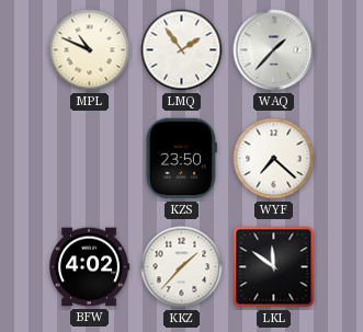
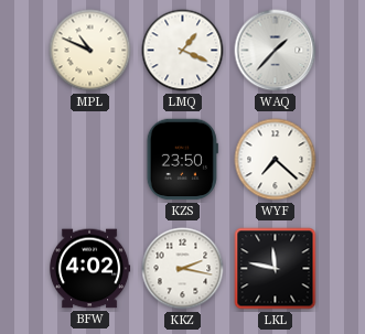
LMQ: 1:54 -> 1:19
KKZ: 1:37 -> 2:17
LKL: 11:51 -> 11:47
